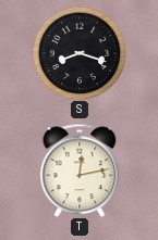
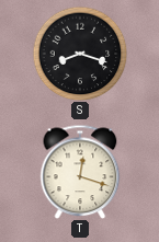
T: 12:13 -> 12:18
